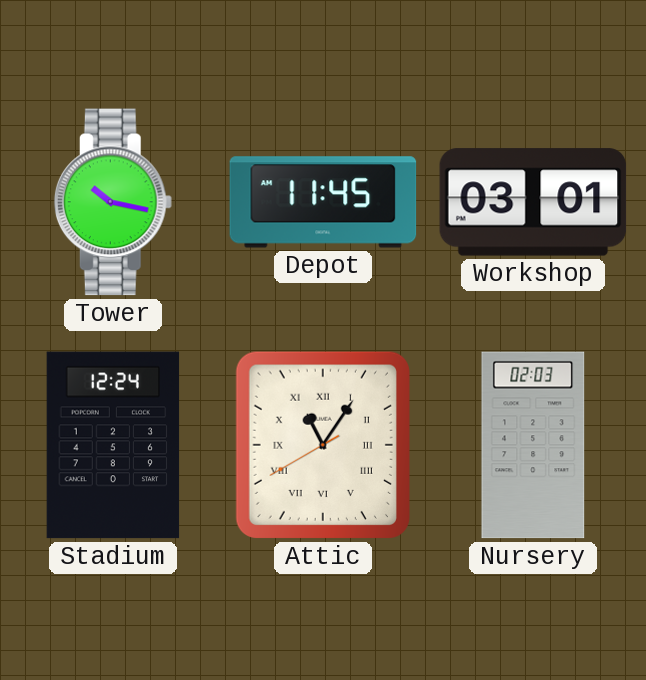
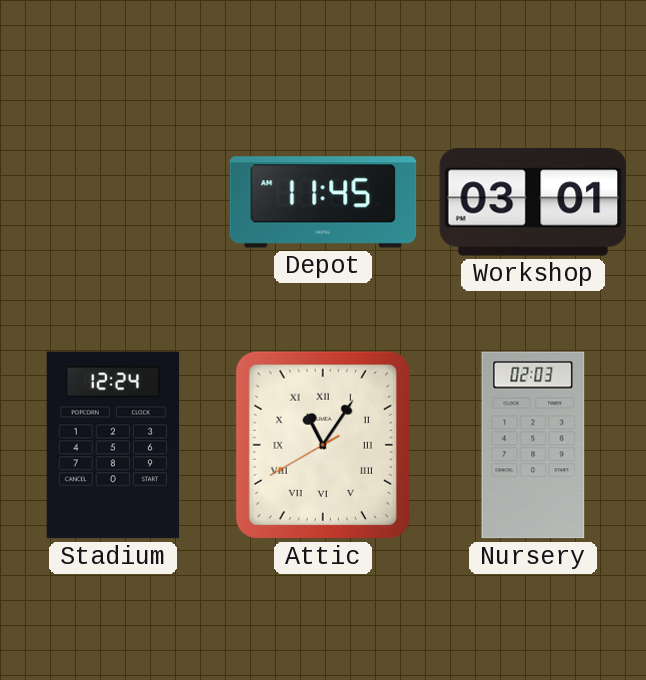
Tower: 10:17 -> none
